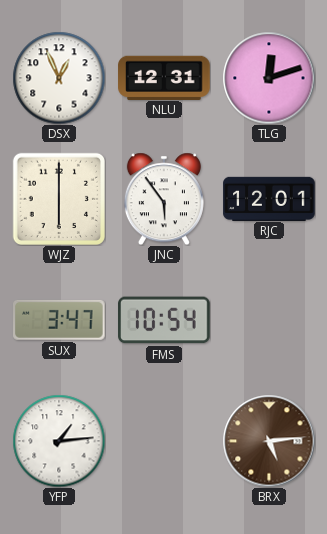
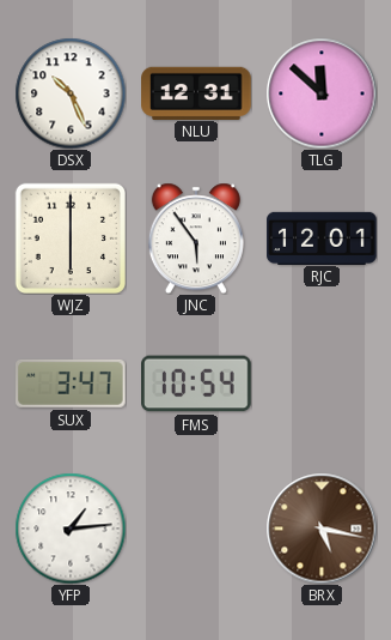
DSX: 12:56 -> 10:26
TLG: 12:12 -> 11:52
BRX: 5:14 -> 5:17
